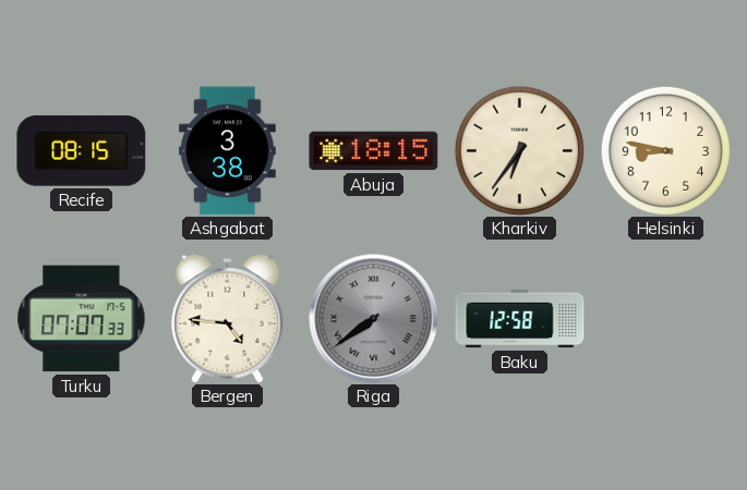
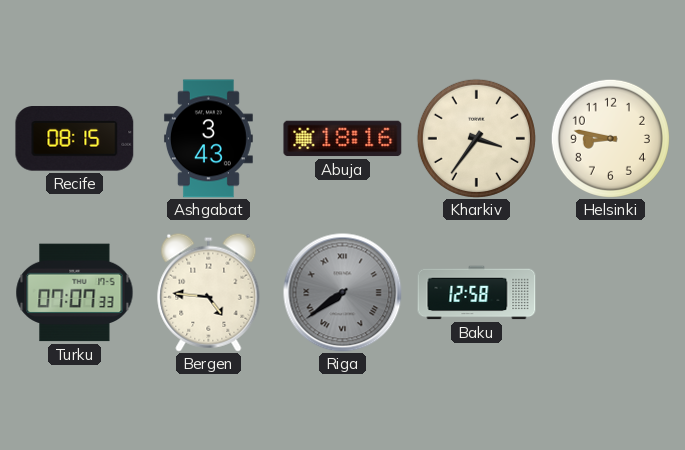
Ashgabat: 3:38 -> 3:43
Abuja: 18:15 -> 18:16
Kharkiv: 6:36 -> 3:36
